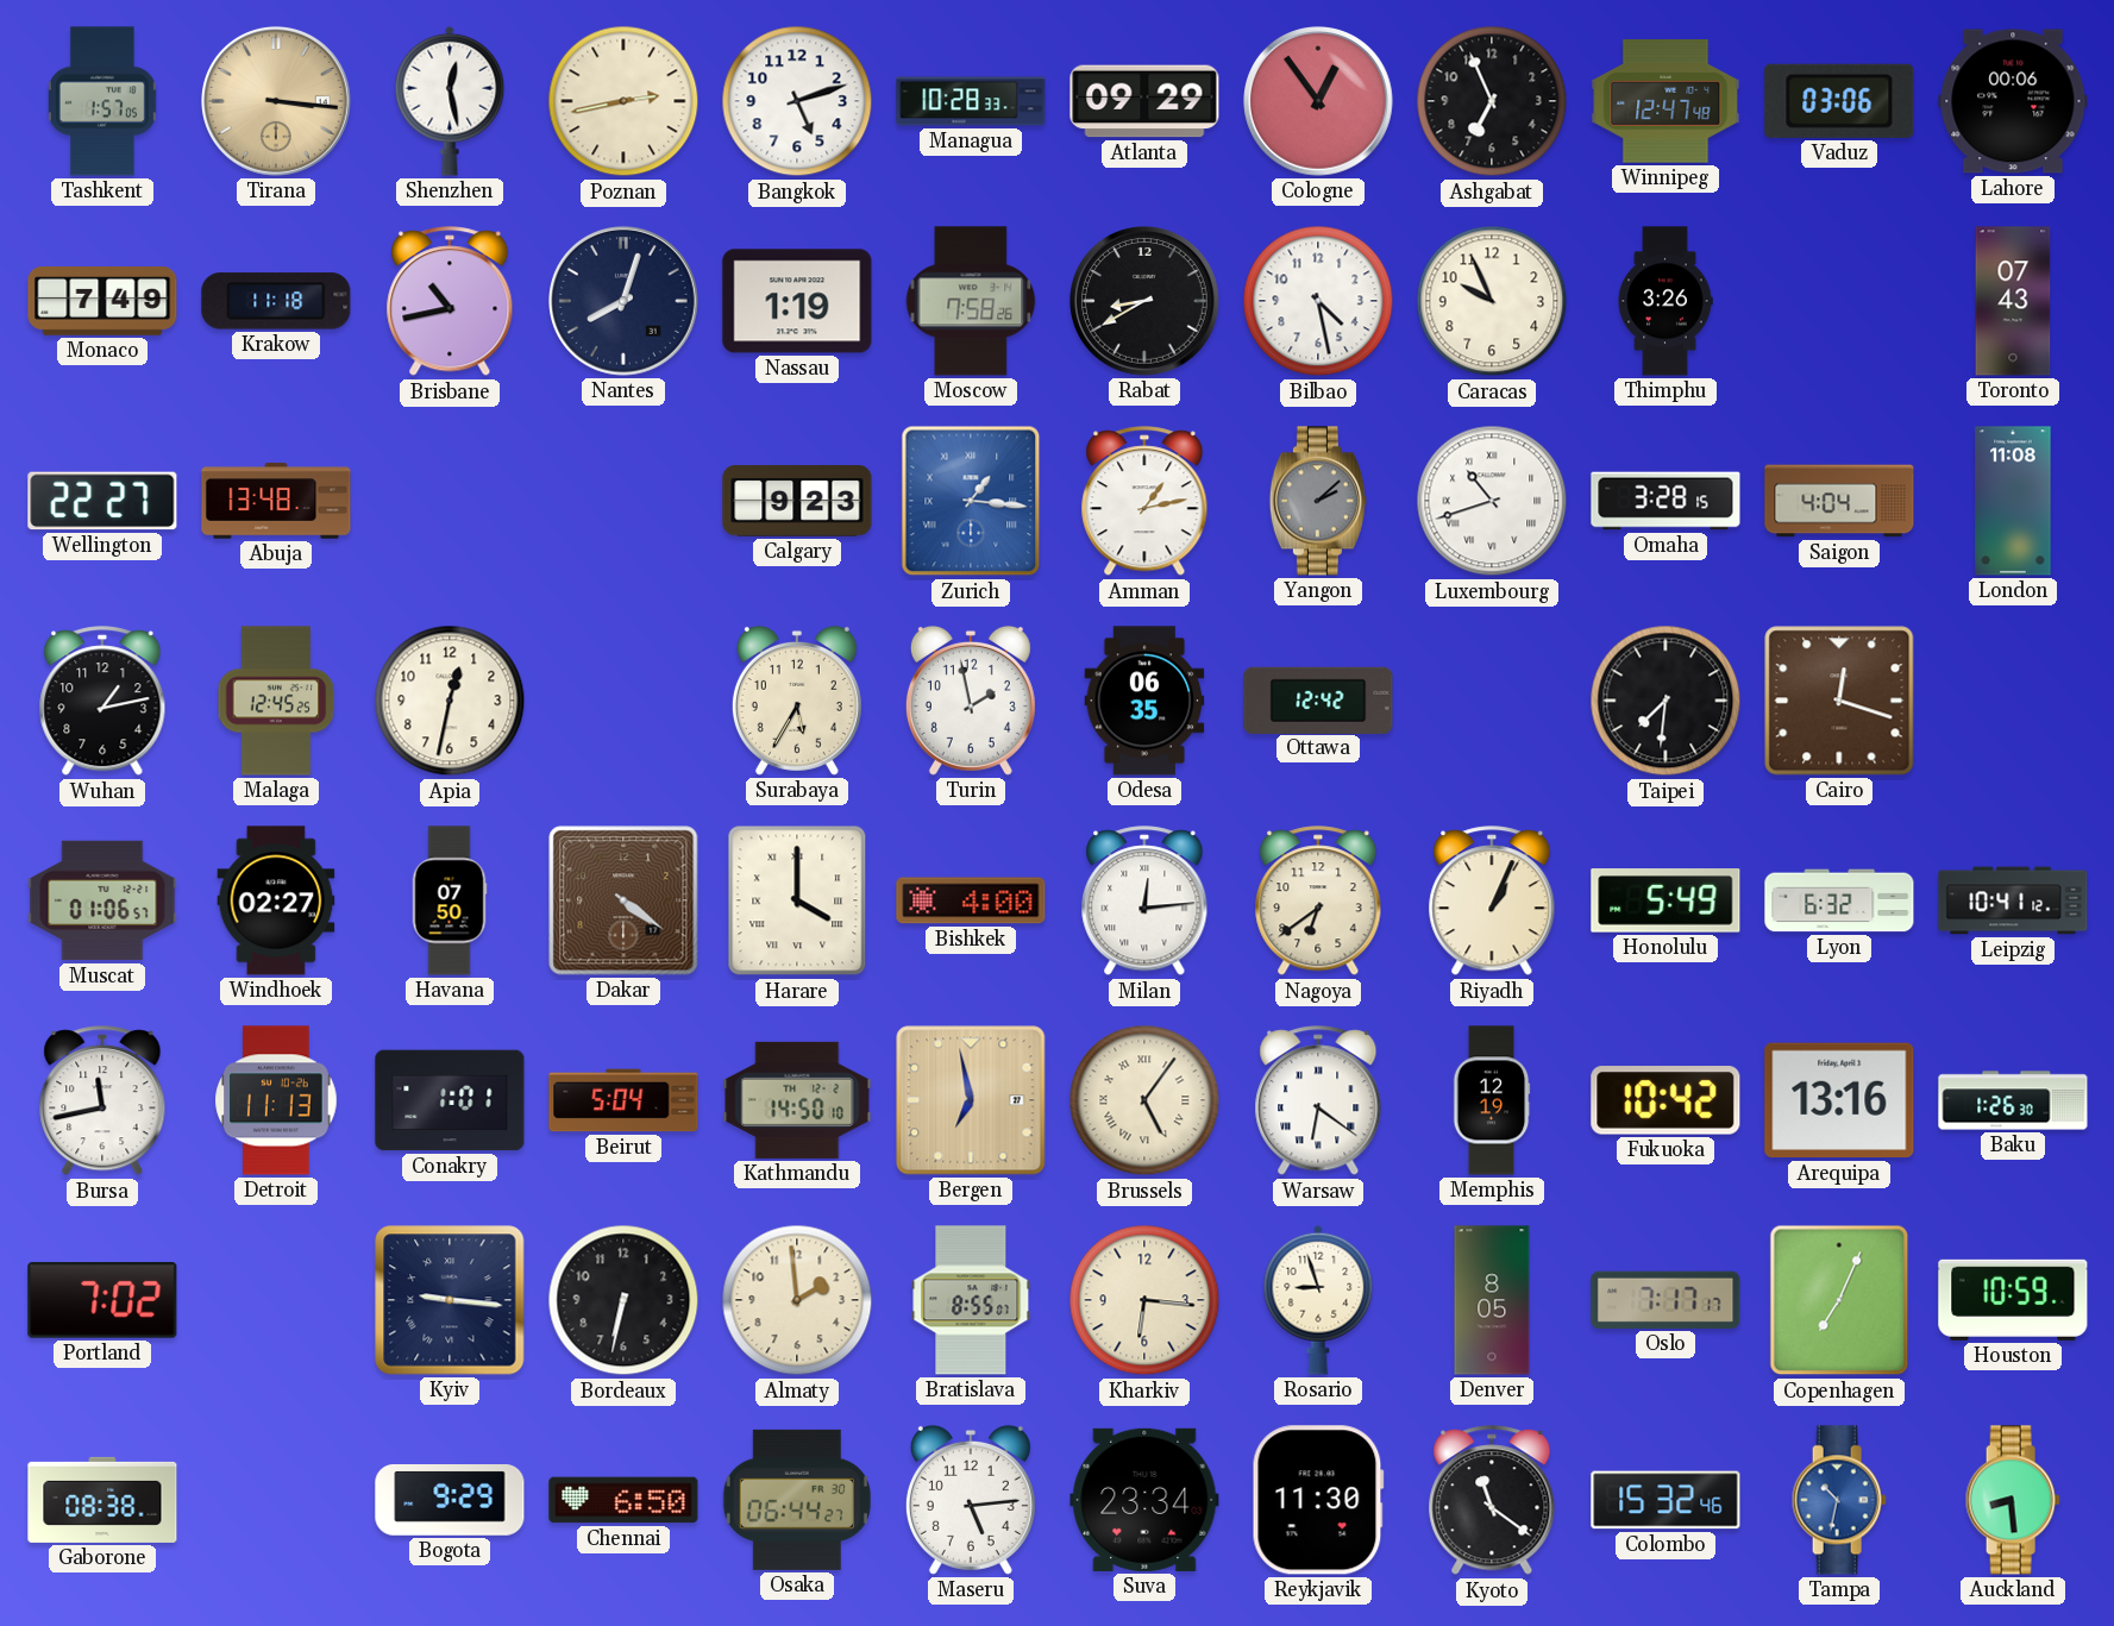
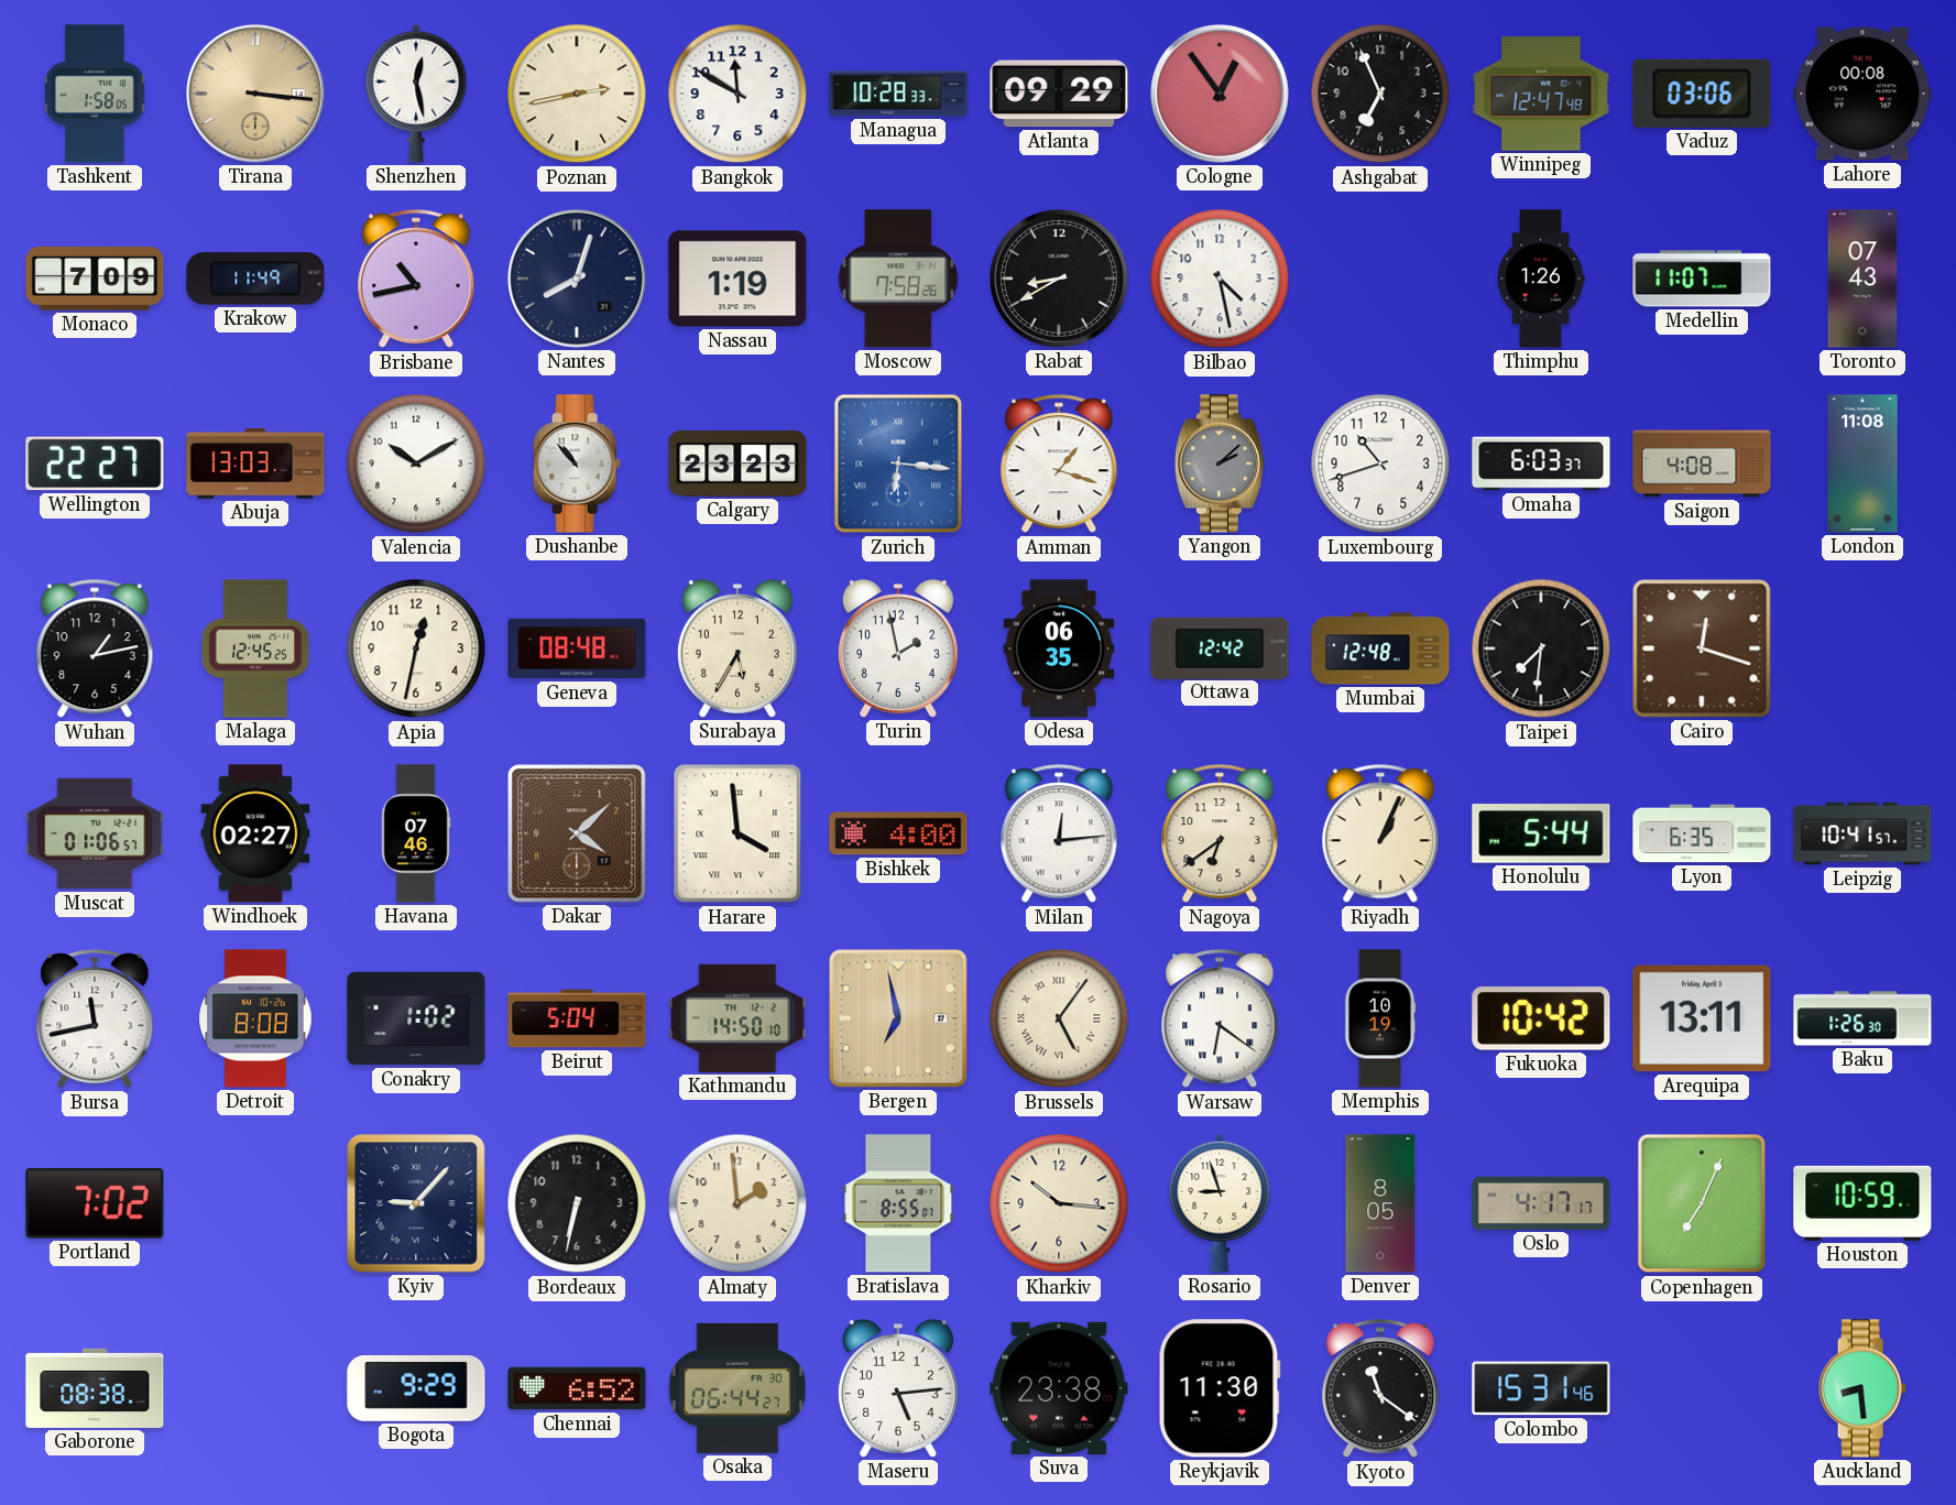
Tashkent: 1:57 -> 1:58
Bangkok: 5:12 -> 11:50
Lahore: 00:06 -> 00:08
Monaco: 7:49 -> 7:09
Krakow: 11:18 -> 11:49
Caracas: 9:56 -> none
Thimphu: 3:26 -> 1:26
Medellin: none -> 11:07
Abuja: 13:48 -> 13:03
Valencia: none -> 10:10
Dushanbe: none -> 10:53
Calgary: 9:23 -> 23:23
Zurich: 1:16 -> 6:16
Amman: 1:13 -> 1:18
Luxembourg numerals: Roman -> Arabic
Omaha: 3:28 -> 6:03
Saigon: 4:04 -> 4:08
Geneva: none -> 08:48
Mumbai: none -> 12:48
Havana: 07:50 -> 07:46
Dakar: 4:21 -> 4:08
Harare: 4:00 -> 3:59
Honolulu: 5:49 -> 5:44
Lyon: 6:32 -> 6:35
Leipzig: 10:41:12 -> 10:41:57
Detroit: 11:13 -> 8:08
Conakry: 1:01 -> 1:02
Memphis: 12:19 -> 10:19
Arequipa: 13:16 -> 13:11
Kyiv: 9:16 -> 9:07
Kharkiv: 6:16 -> 10:16
Oslo: 7:17 -> 4:17
Chennai: 6:50 -> 6:52
Suva: 23:34 -> 23:38
Colombo: 15:32 -> 15:31
Tampa: 10:32 -> none
